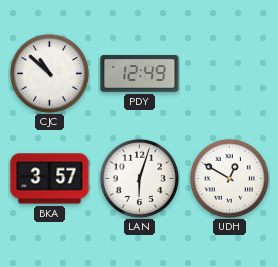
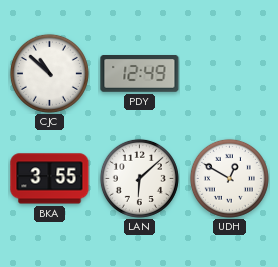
BKA: 3:57 -> 3:55
LAN: 6:03 -> 6:08
